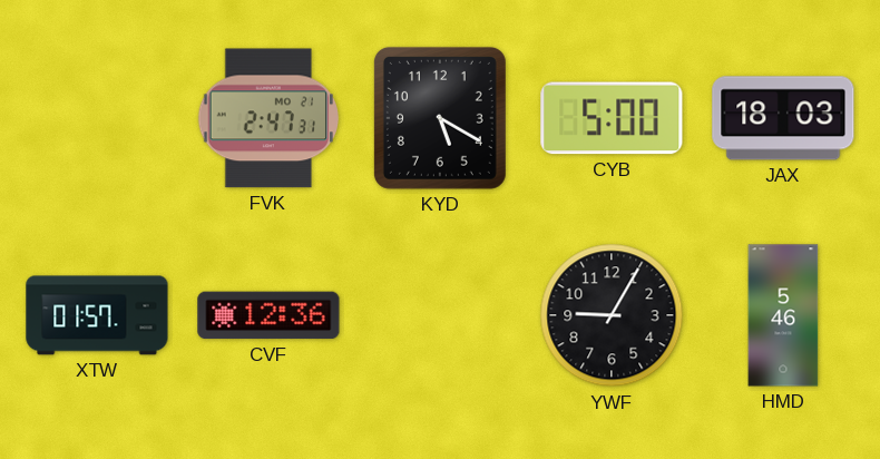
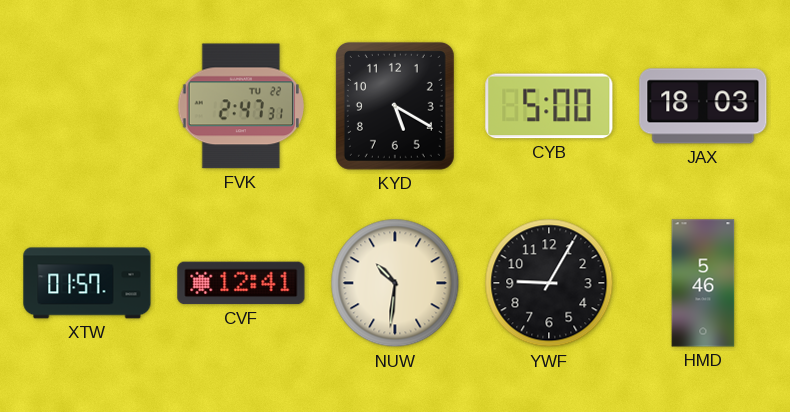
FVK date: MO 21 -> TU 22
CVF: 12:36 -> 12:41
NUW: none -> 10:31
